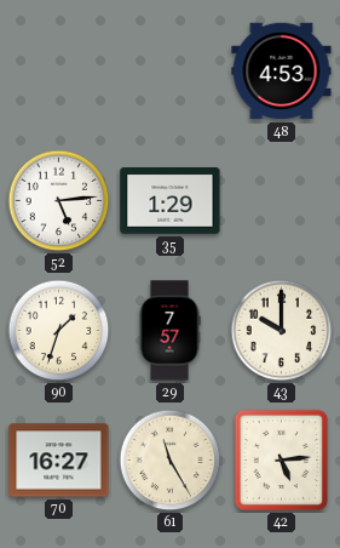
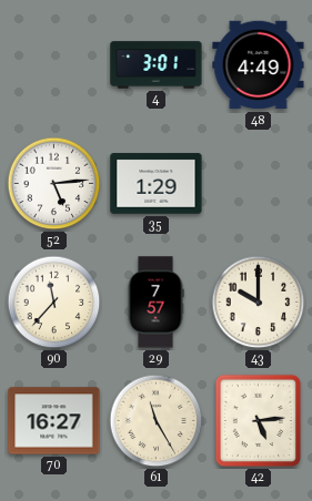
4: none -> 3:01
48: 4:53 -> 4:49
90: 1:33 -> 11:37
